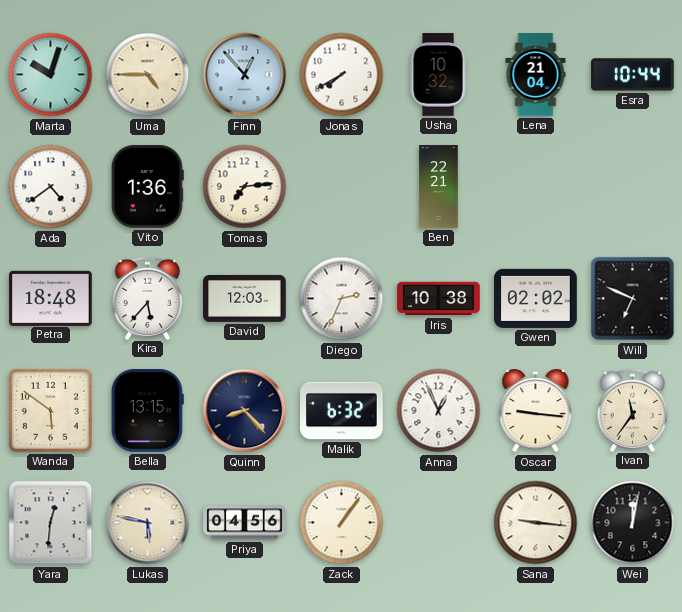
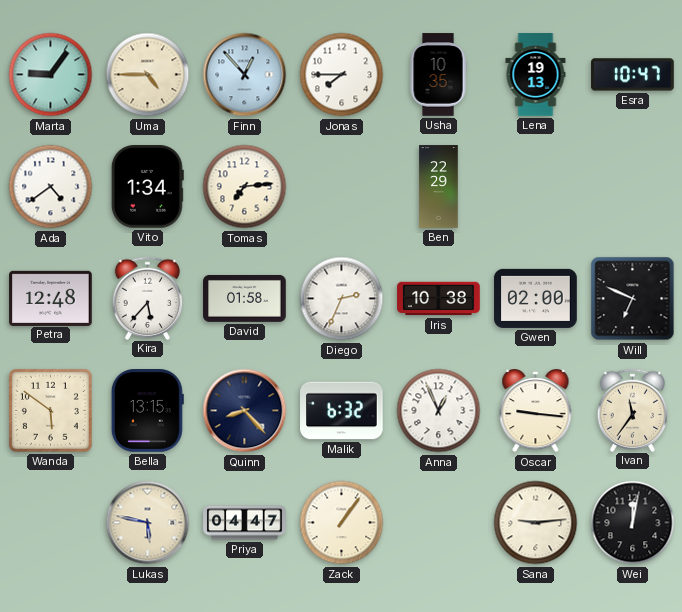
Marta: 10:03 -> 9:06
Jonas: 7:40 -> 7:45
Usha: 10:32 -> 10:35
Lena: 21:04 -> 19:13
Esra: 10:44 -> 10:47
Vito: 1:36 -> 1:34
Ben: 22:21 -> 22:29
Petra: 18:48 -> 12:48
David: 12:03 -> 01:58
Gwen: 02:02 -> 02:00
Yara: 12:31 -> none
Priya: 04:56 -> 04:47
Sana: 9:16 -> 9:14
